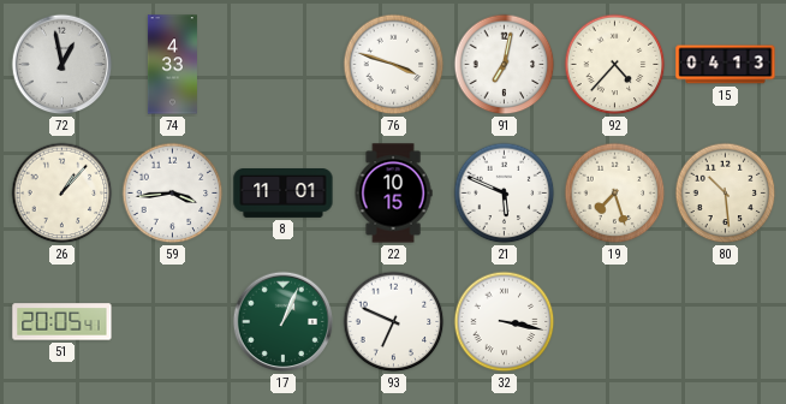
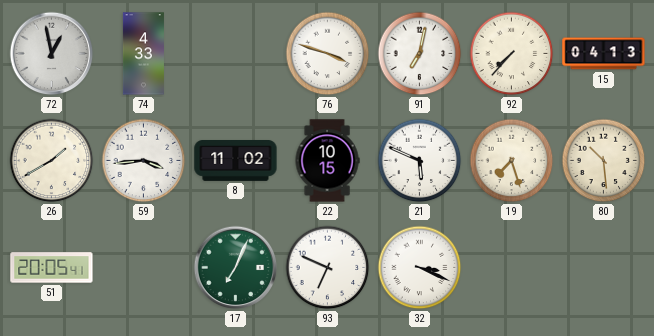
92: 4:37 -> 7:37
26: 1:07 -> 1:40
8: 11:01 -> 11:02
17: 1:04 -> 7:04
32: 3:17 -> 3:19
